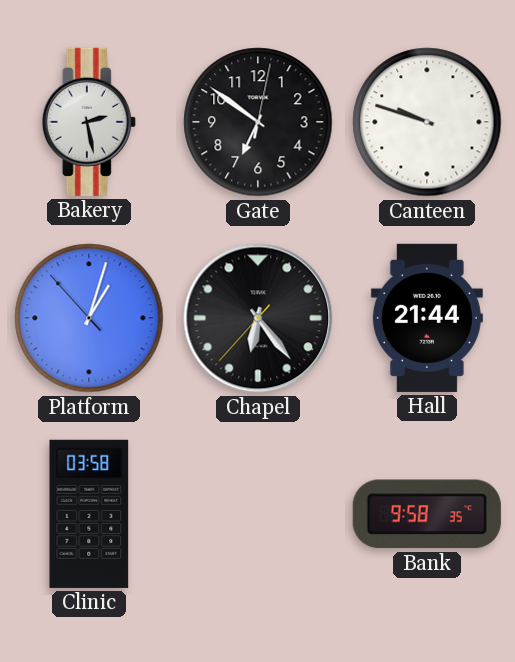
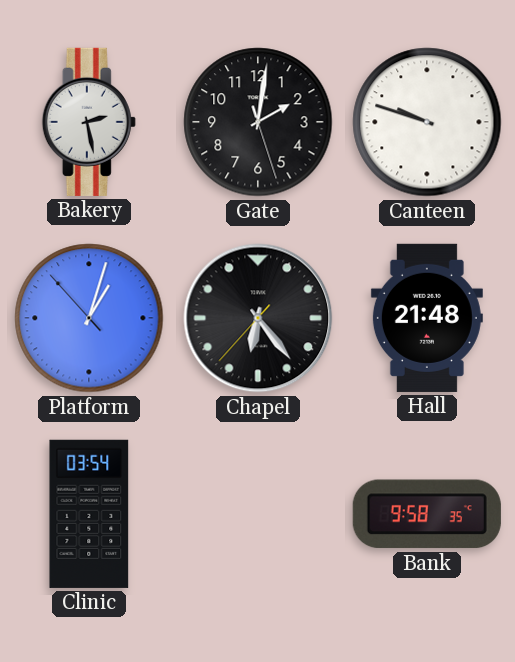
Gate: 6:51 -> 2:01
Hall: 21:44 -> 21:48
Clinic: 03:58 -> 03:54
